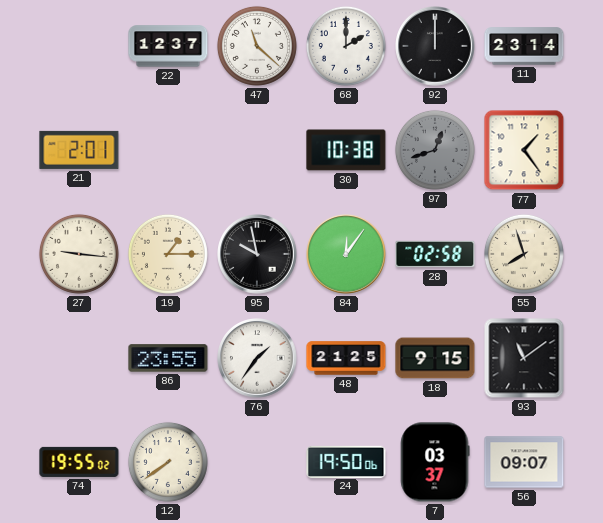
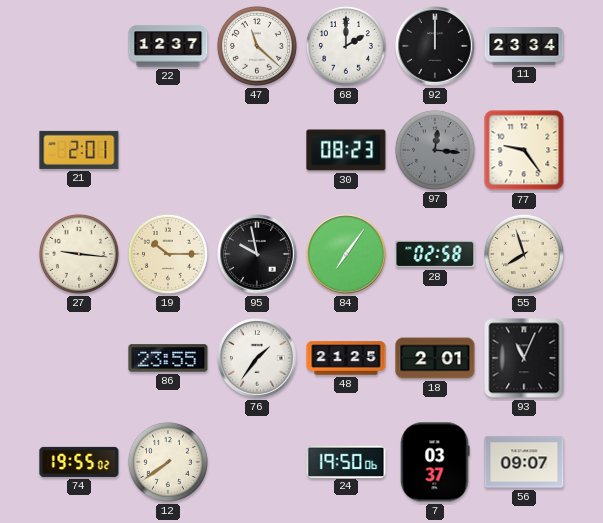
11: 23:14 -> 23:34
30: 10:38 -> 08:23
97: 12:42 -> 12:16
77: 1:24 -> 9:24
19: 1:15 -> 10:15
84: 12:06 -> 7:06
18: 9:15 -> 2:01
93: 11:09 -> 11:04
